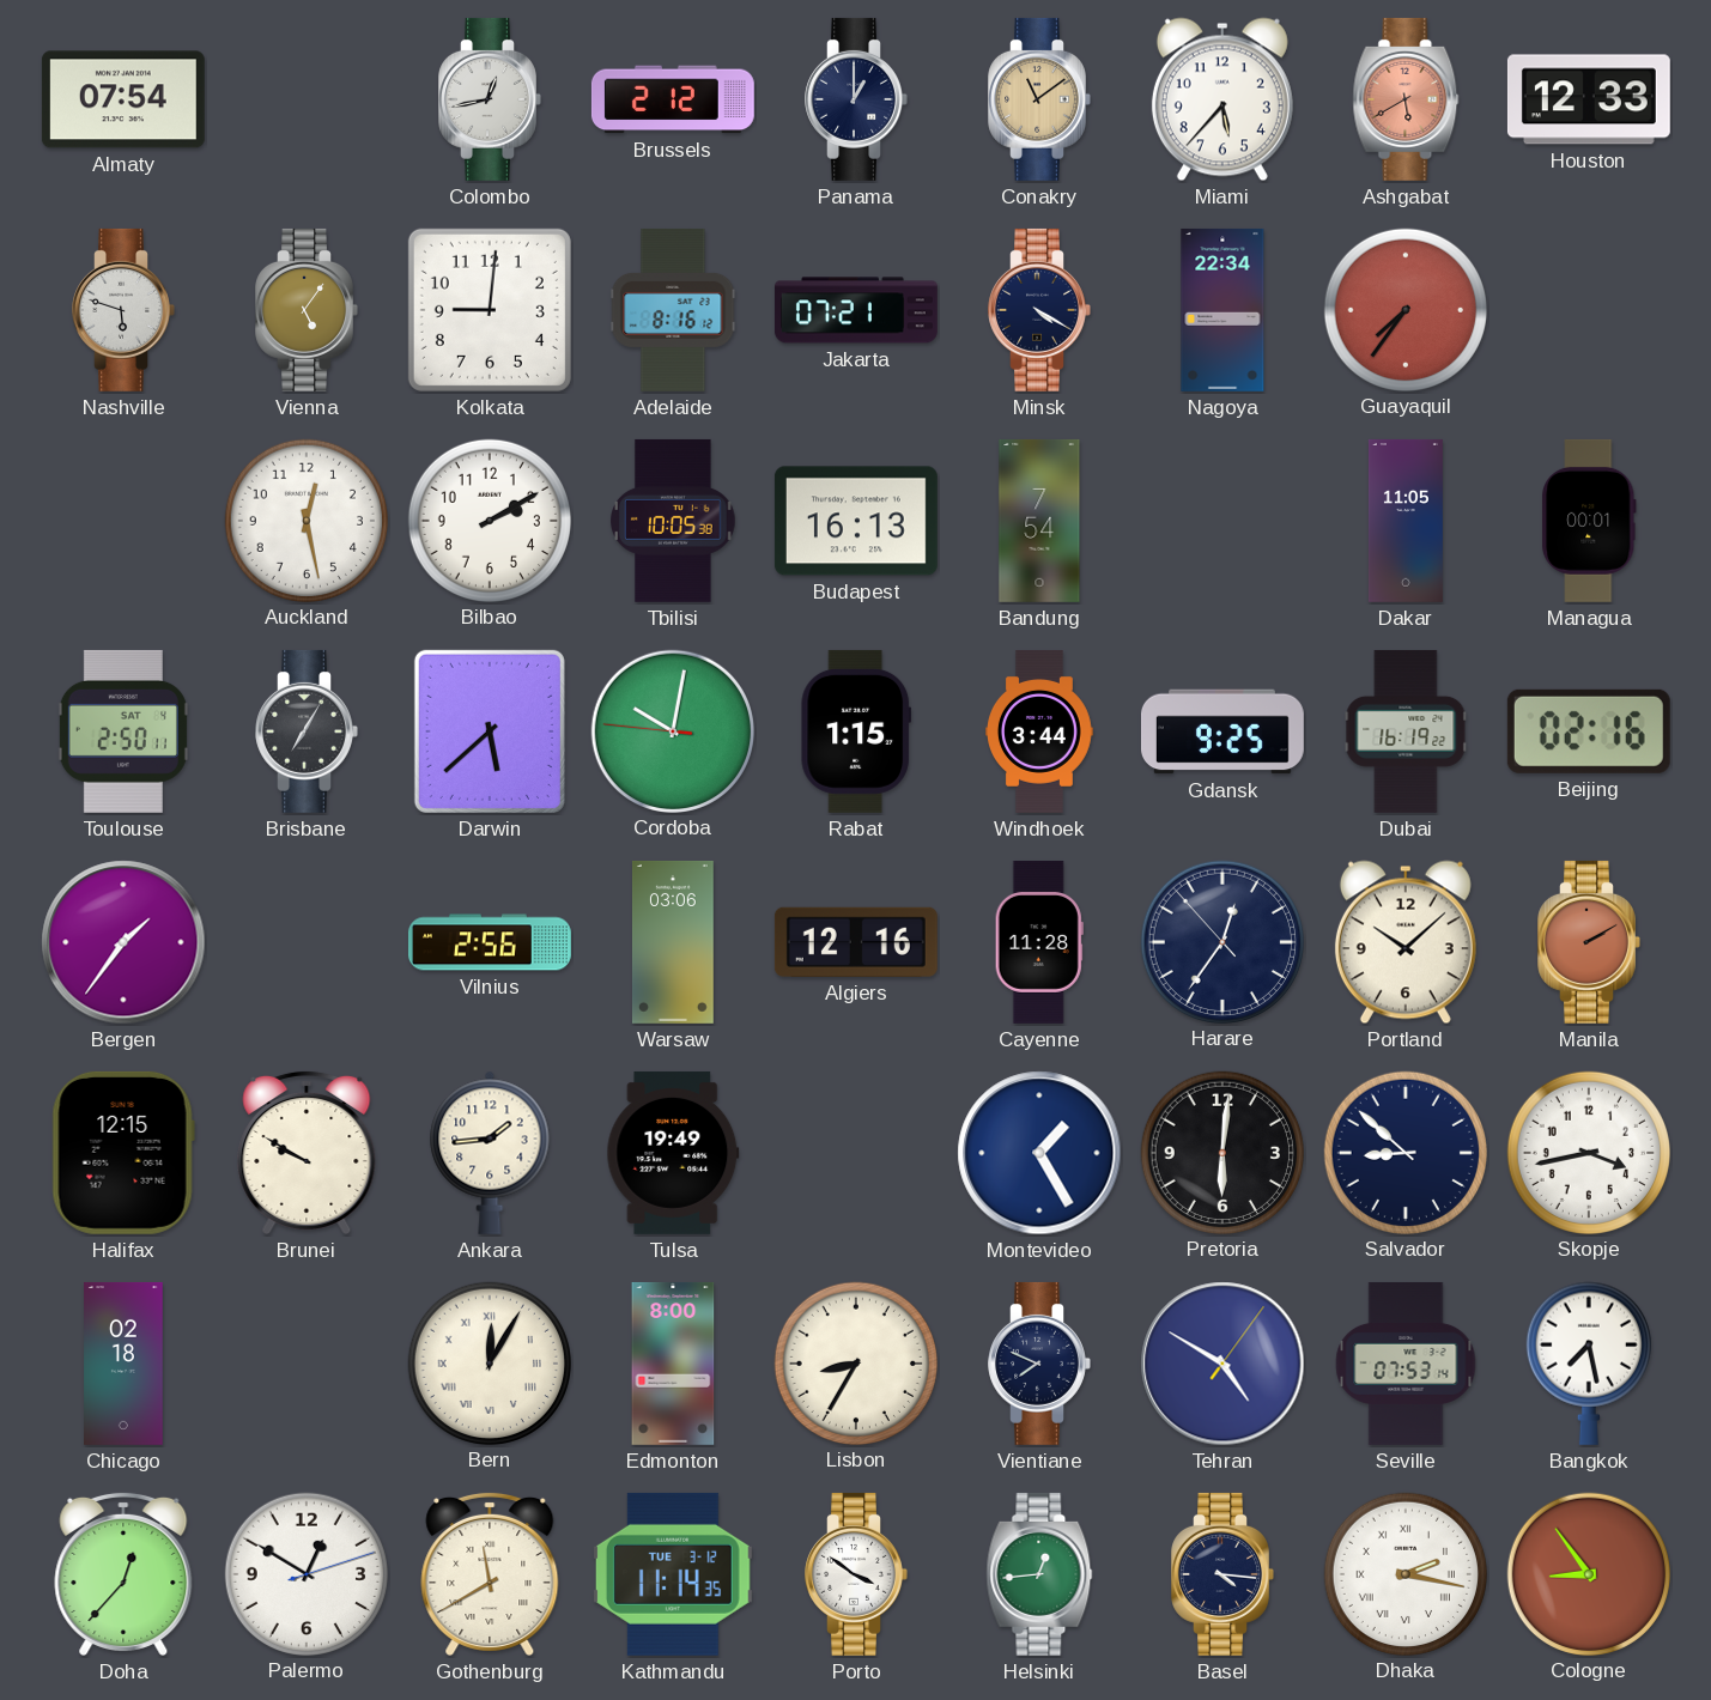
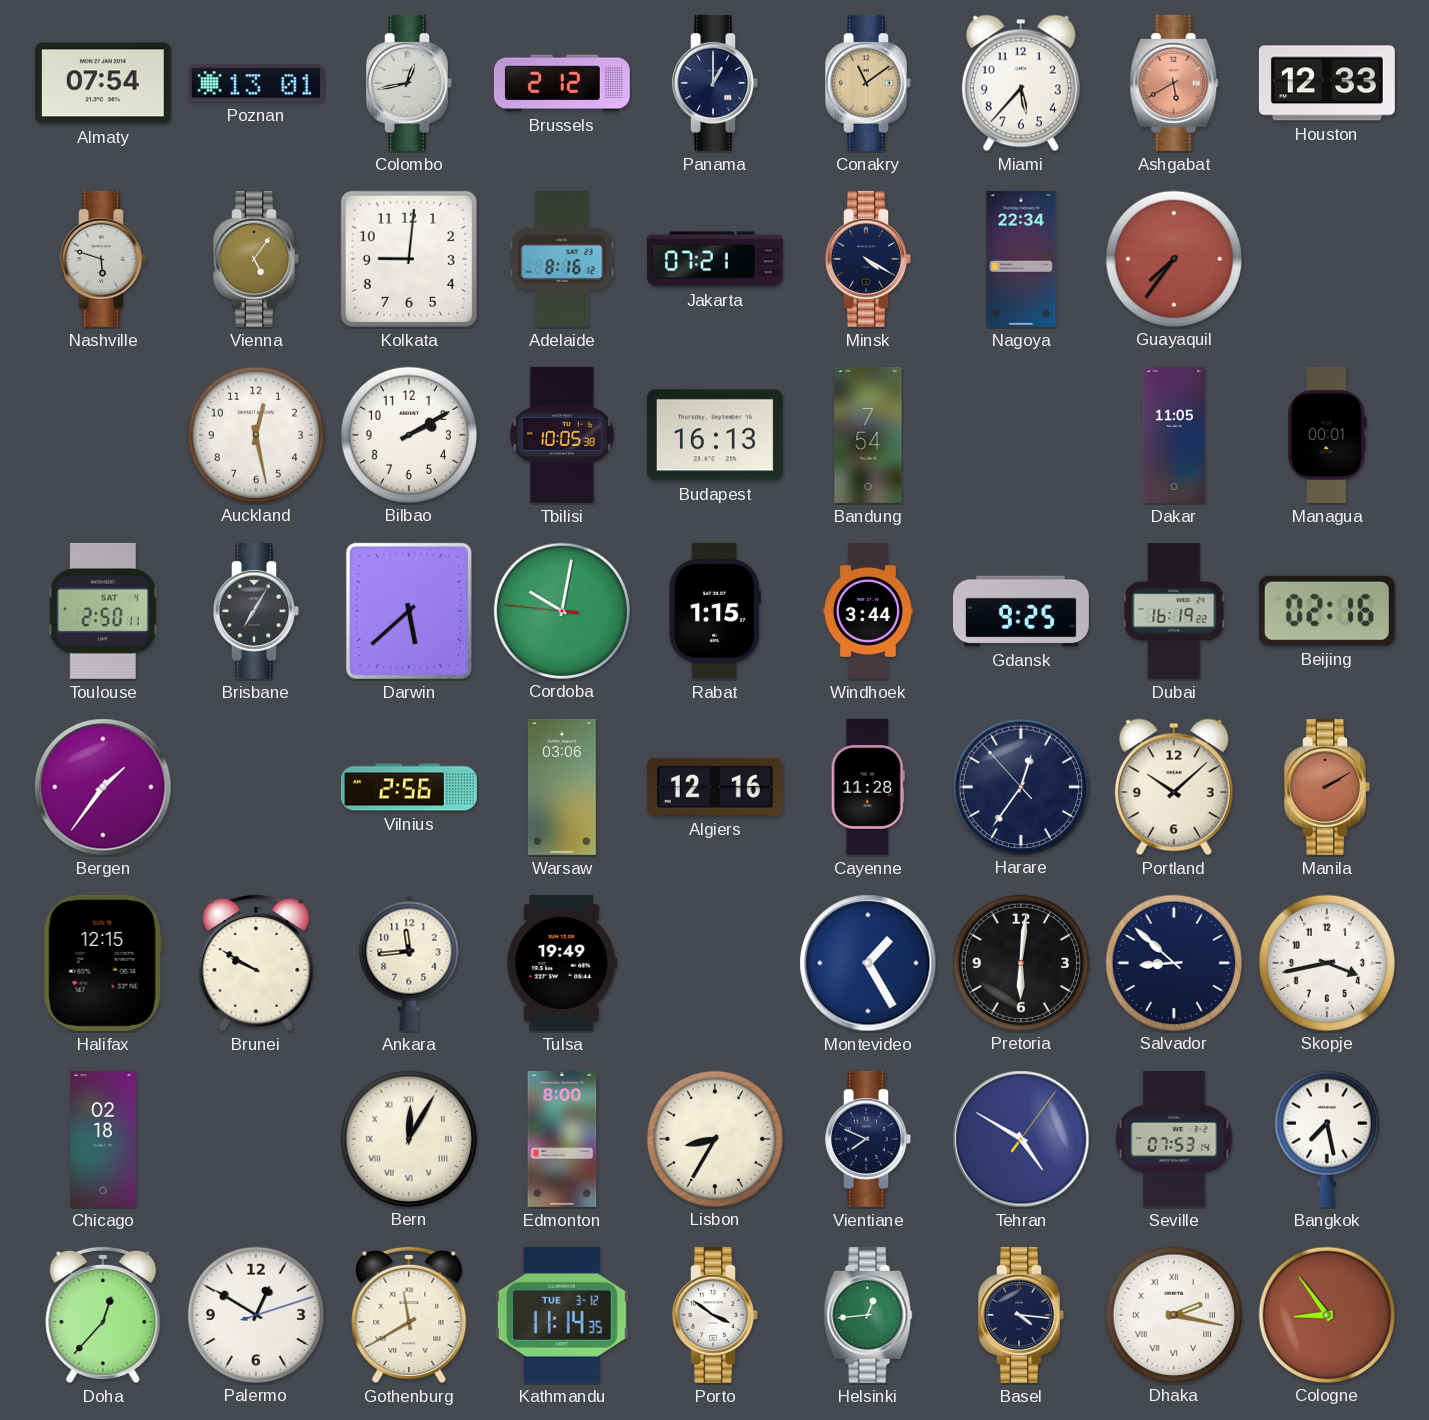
Poznan: none -> 13:01
Ankara: 1:44 -> 11:44
